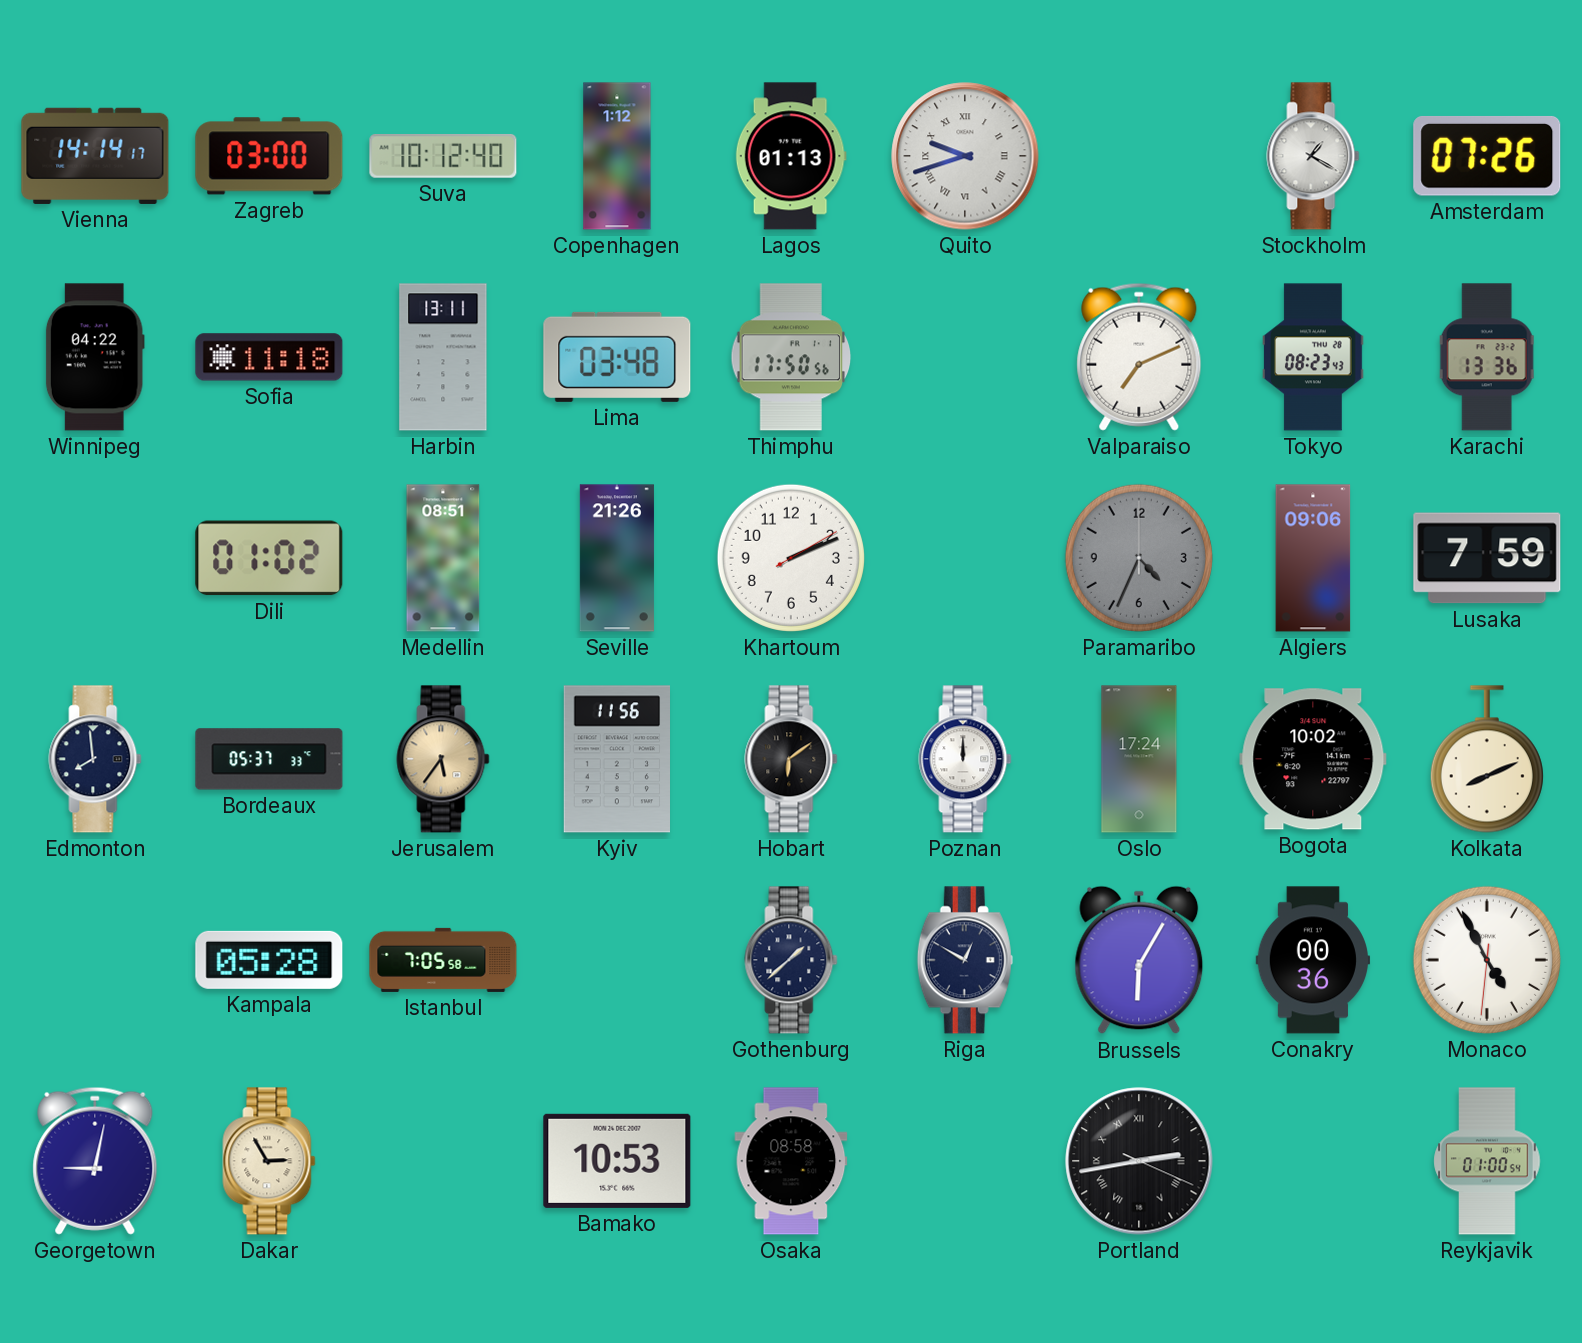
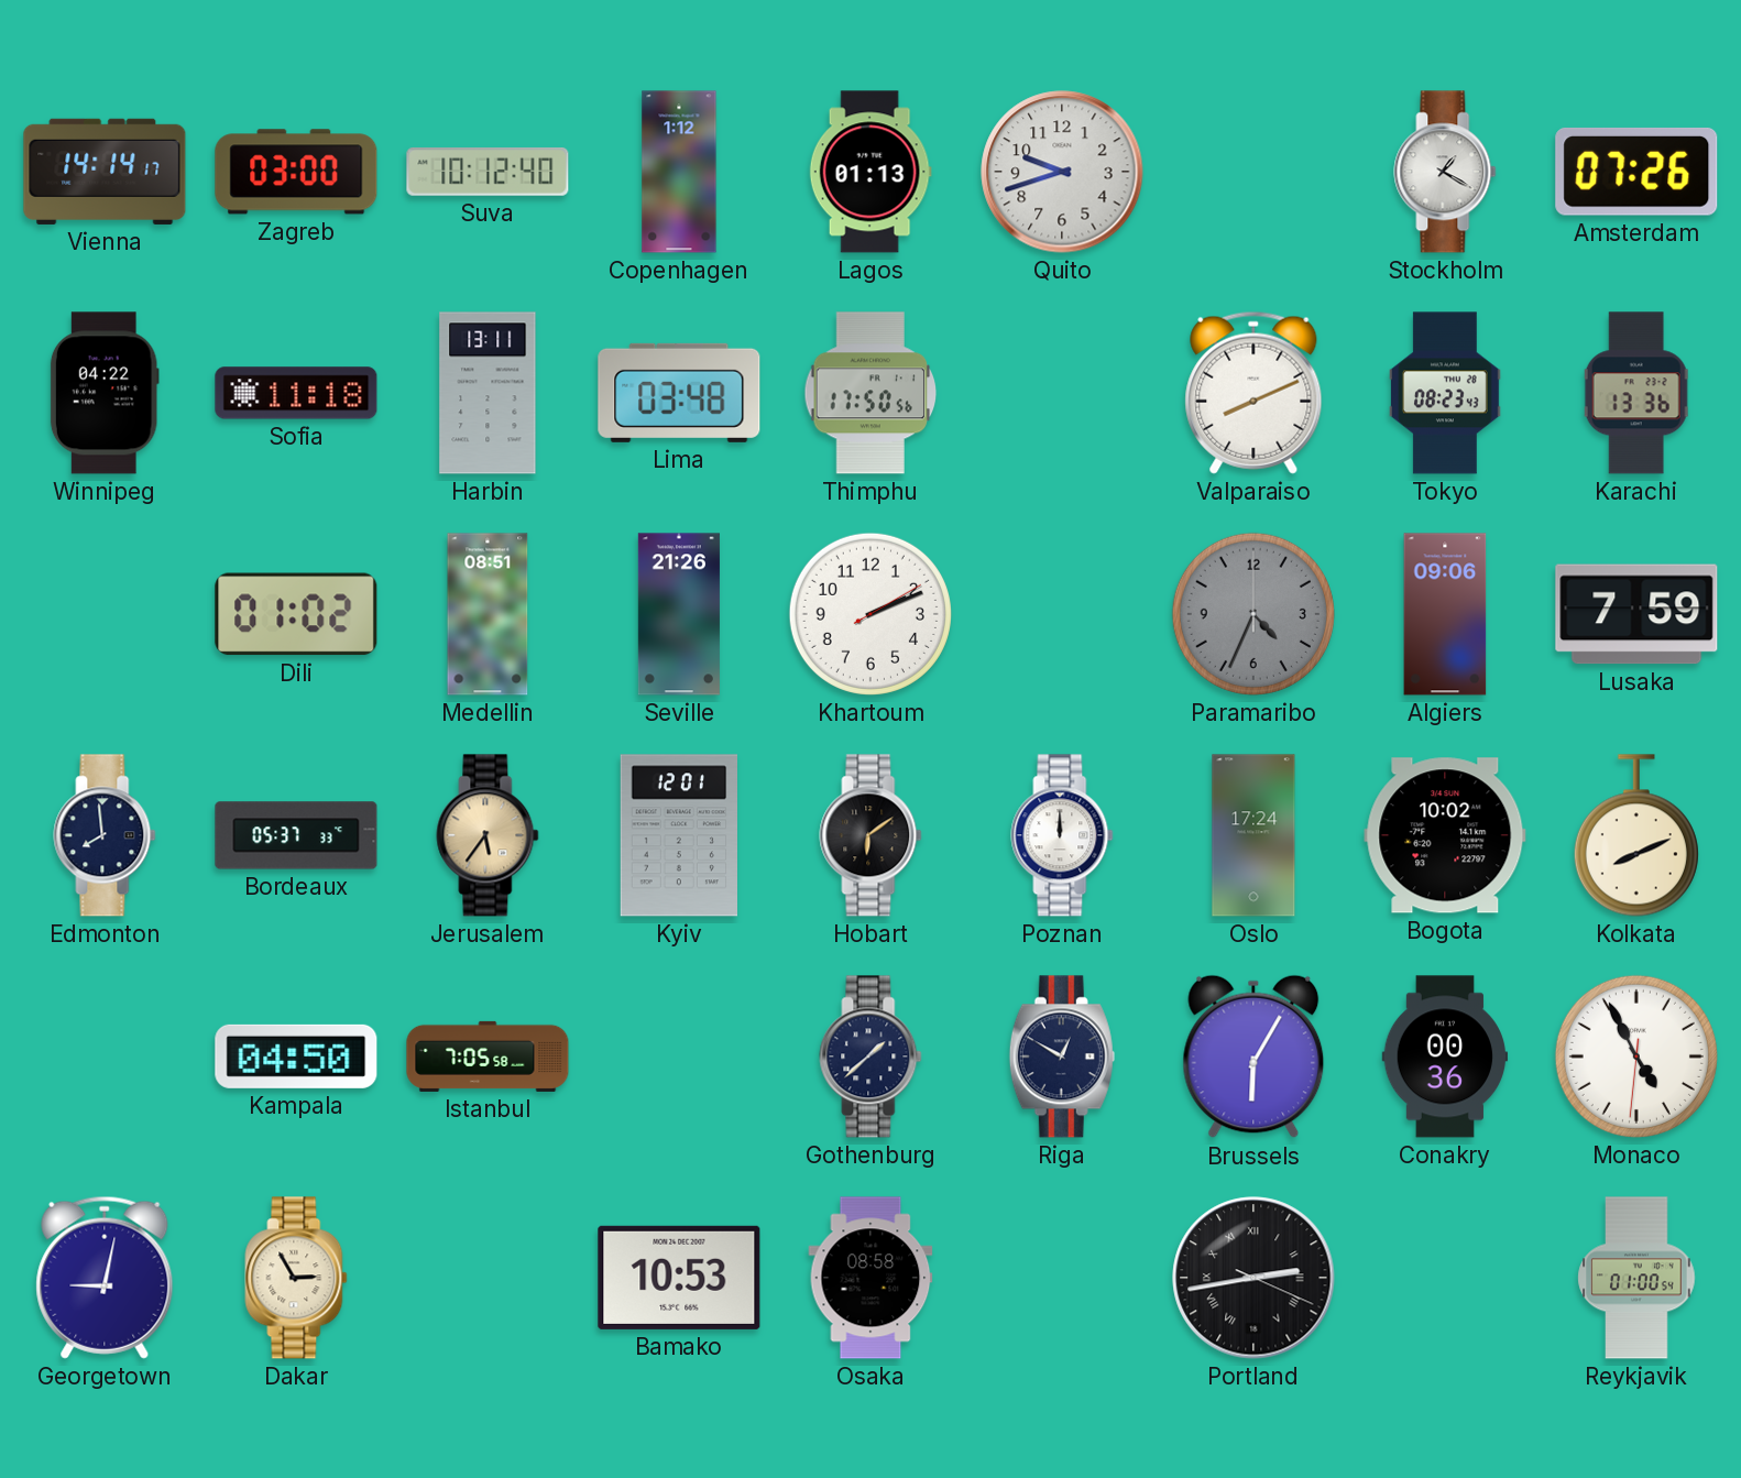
Quito numerals: Roman -> Arabic
Valparaiso: 7:11 -> 8:11
Kyiv: 11:56 -> 12:01
Kampala: 05:28 -> 04:50
